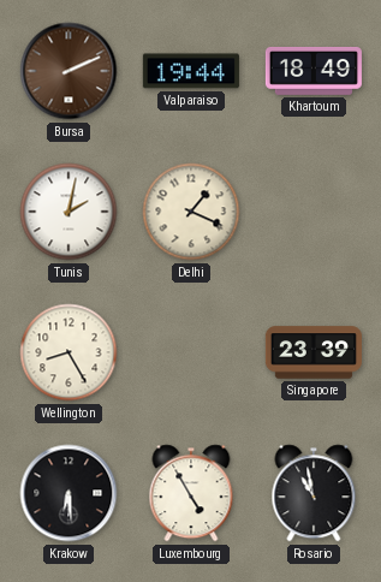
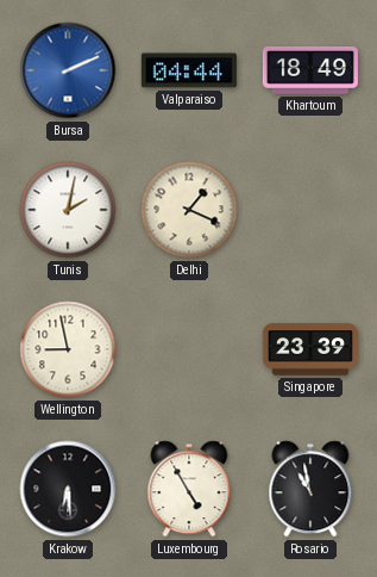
Bursa dial: brown -> blue
Valparaiso: 19:44 -> 04:44
Wellington: 8:25 -> 8:58
